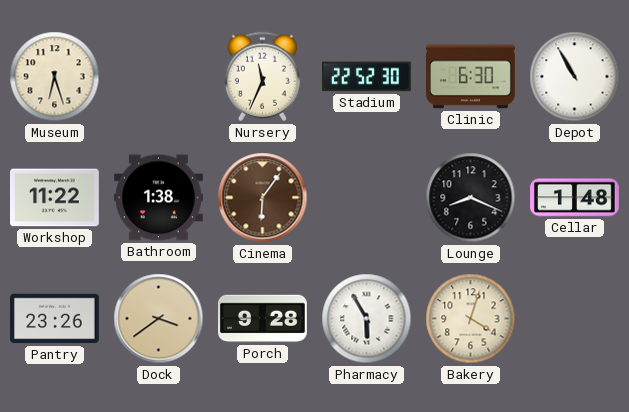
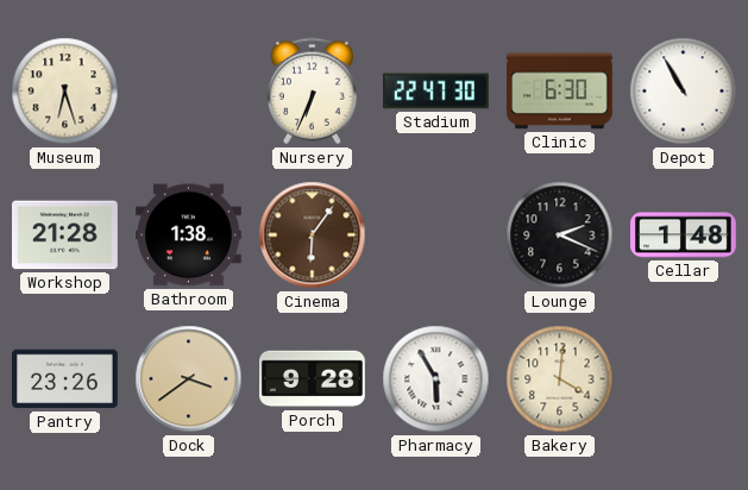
Nursery: 11:34 -> 6:34
Stadium: 22:52 -> 22:47
Workshop: 11:22 -> 21:28
Lounge: 8:19 -> 2:19
Bakery: 4:03 -> 4:01
